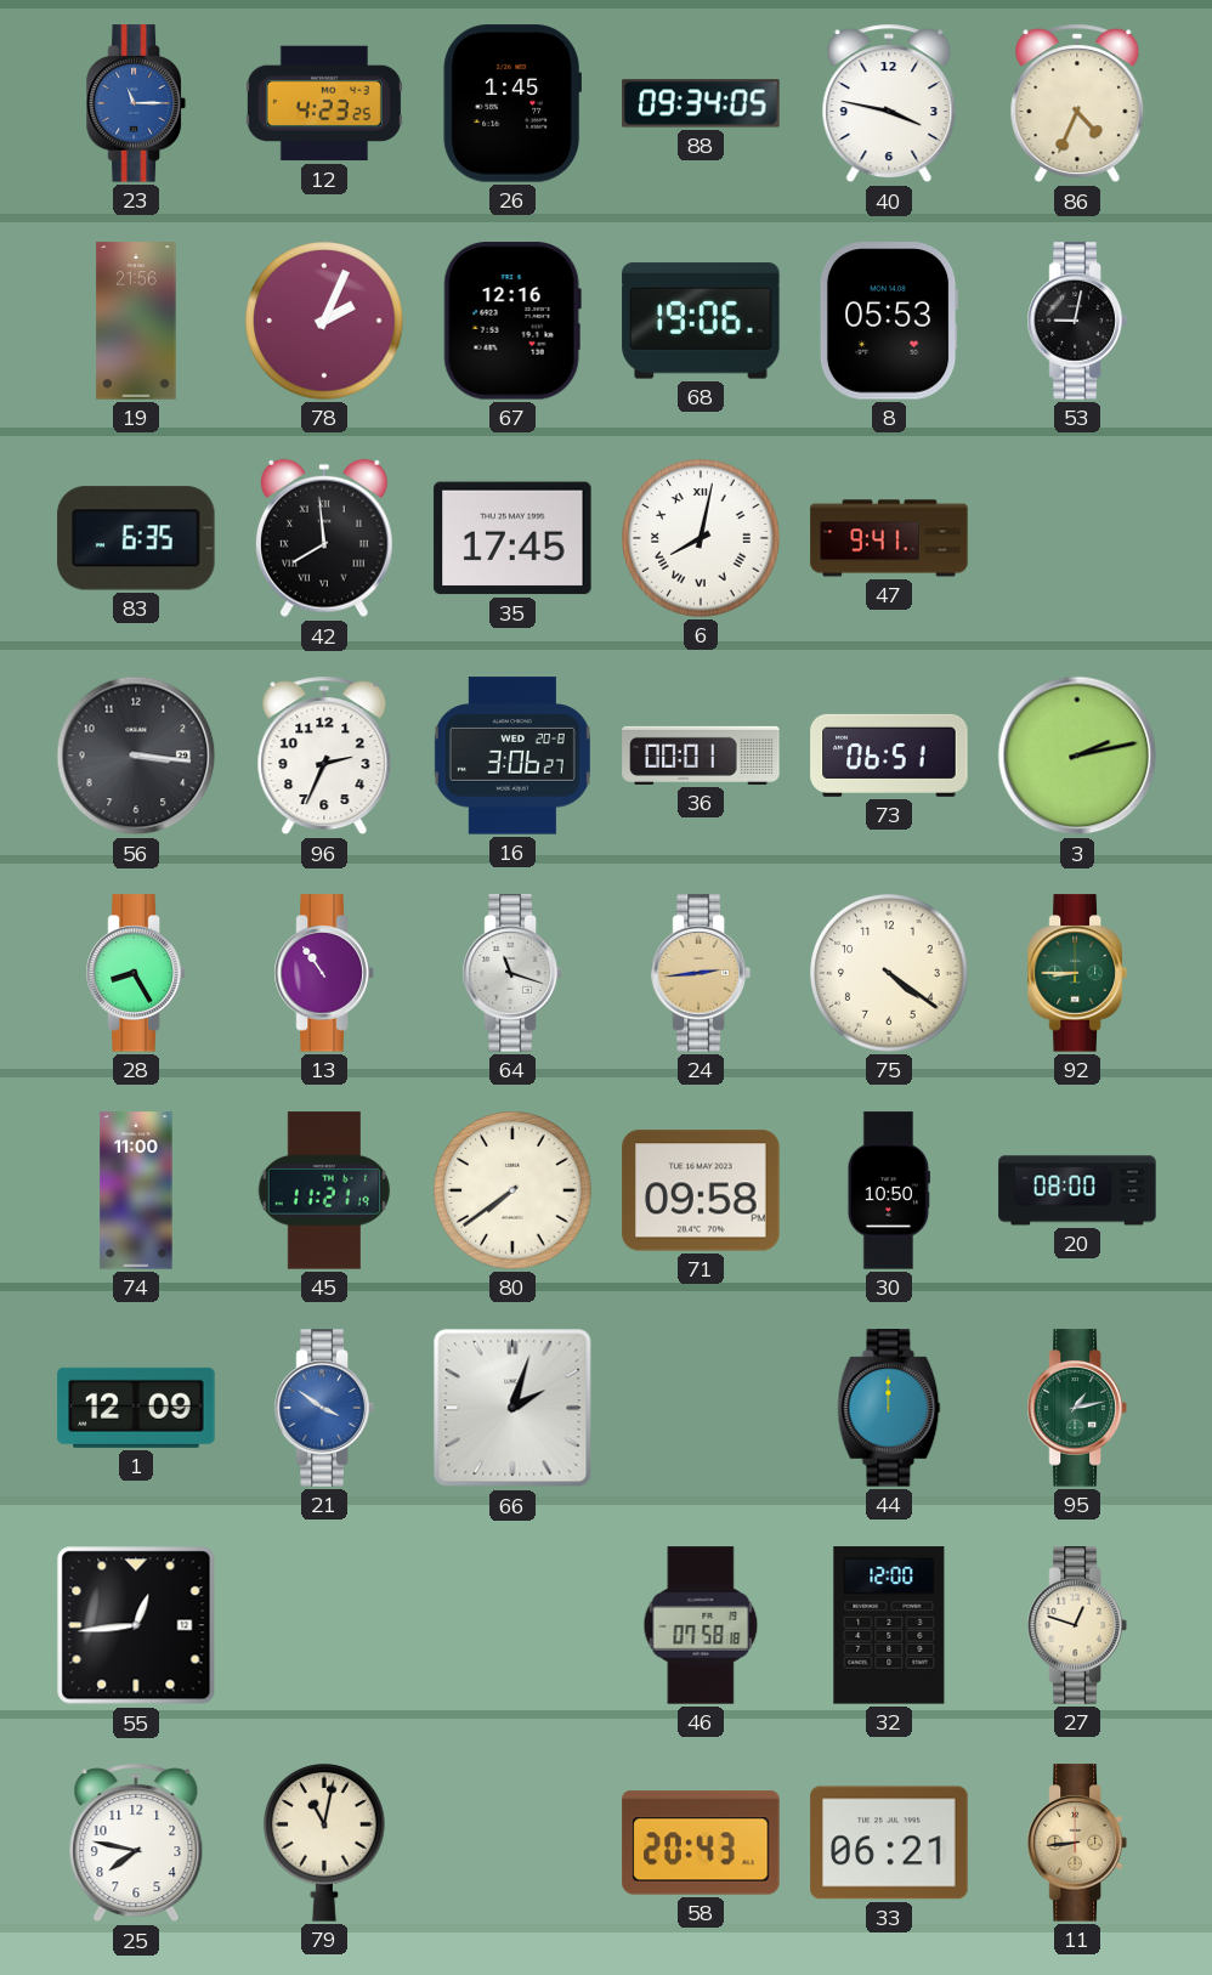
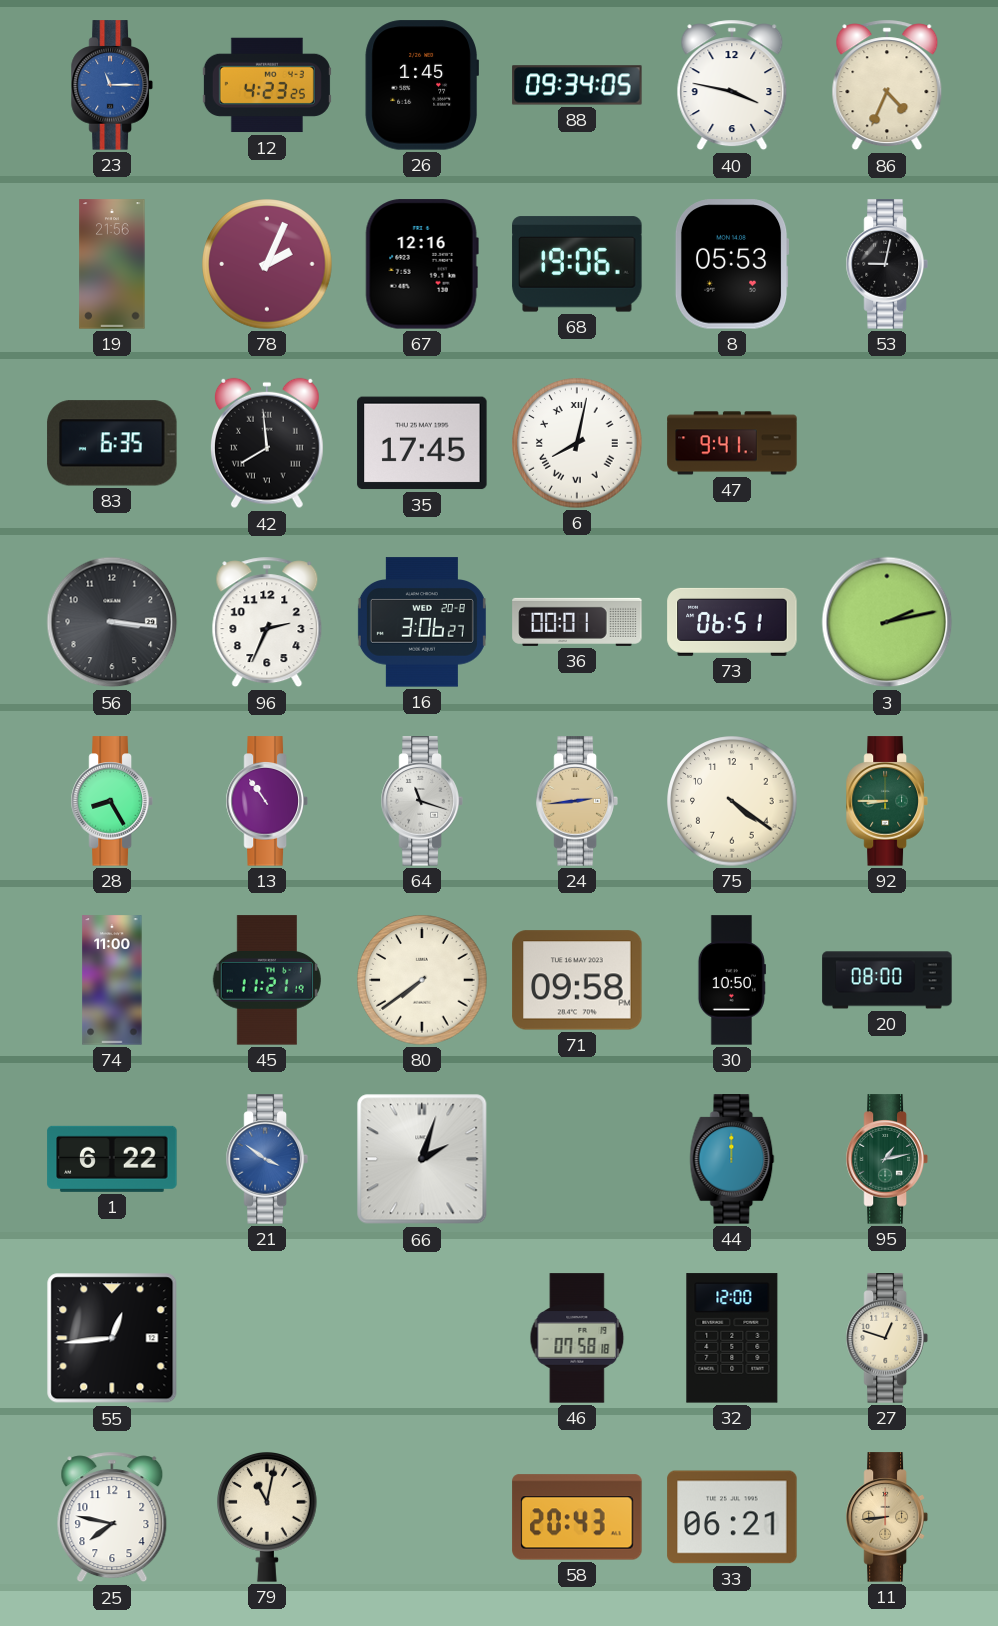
1: 12:09 -> 6:22
